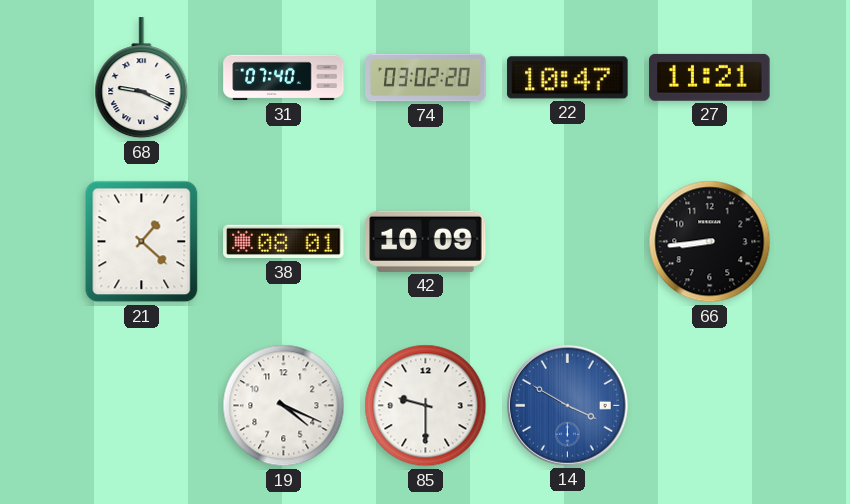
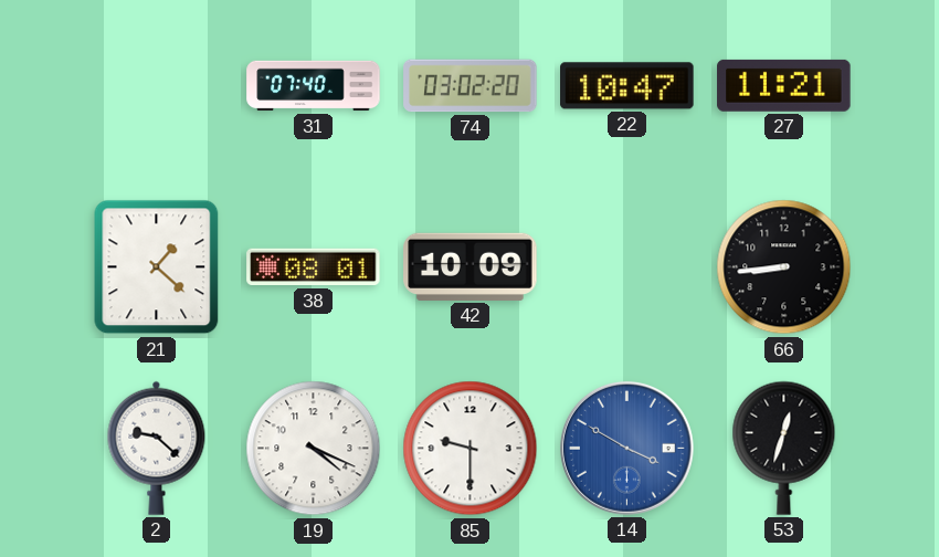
68: 9:19 -> none
2: none -> 9:22
53: none -> 12:33
